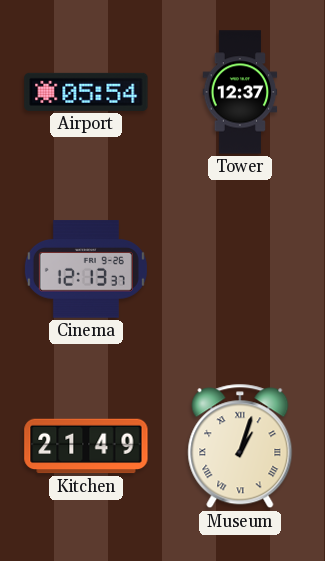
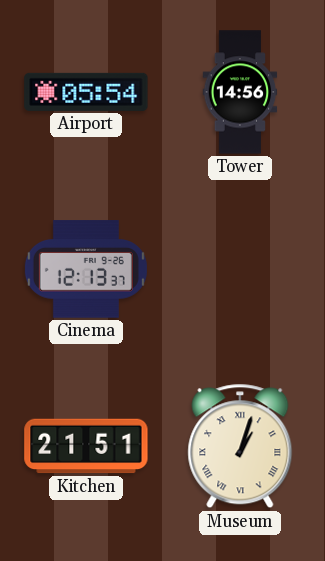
Tower: 12:37 -> 14:56
Kitchen: 21:49 -> 21:51
